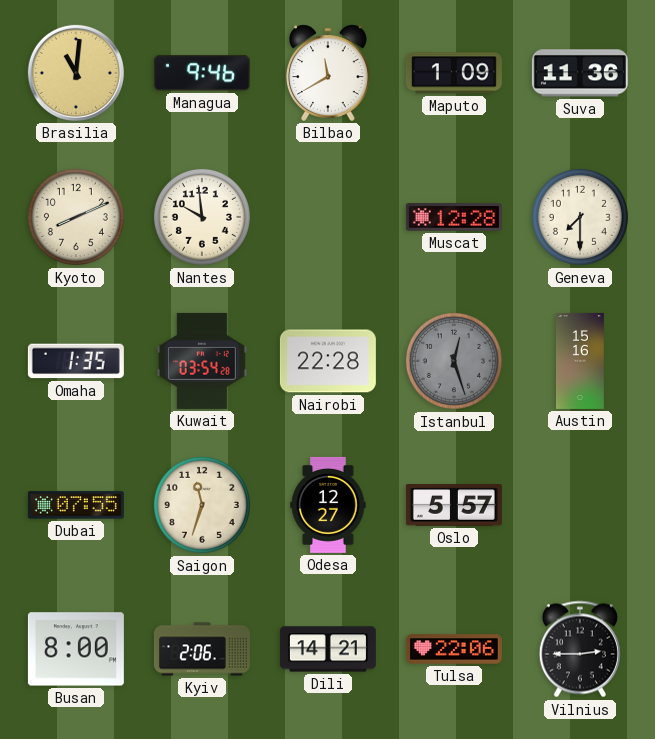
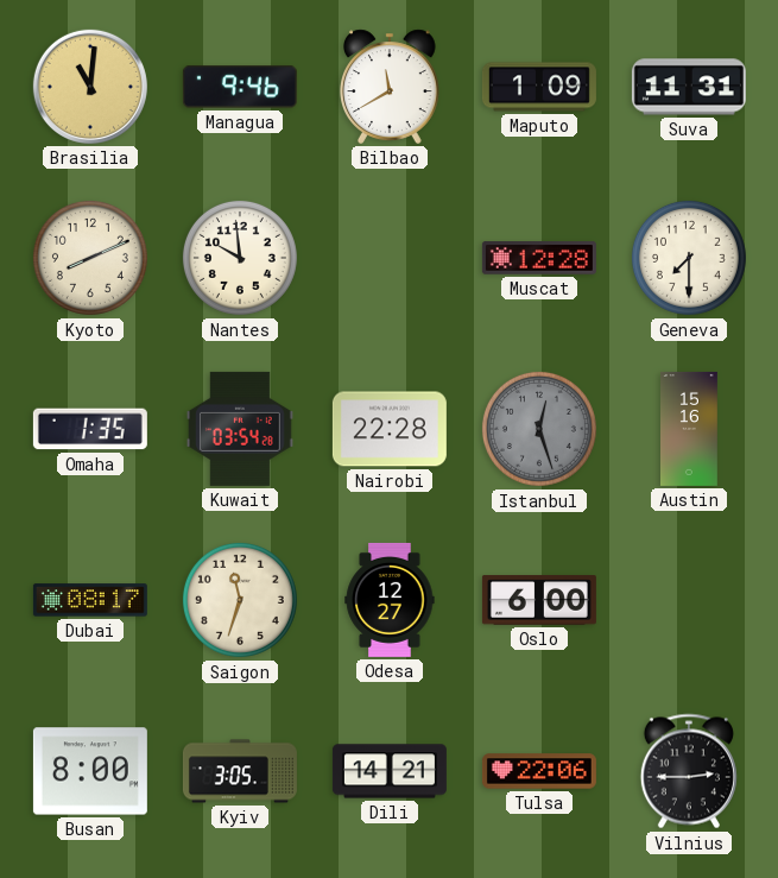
Suva: 11:36 -> 11:31
Dubai: 07:55 -> 08:17
Oslo: 5:57 -> 6:00
Kyiv: 2:06 -> 3:05
